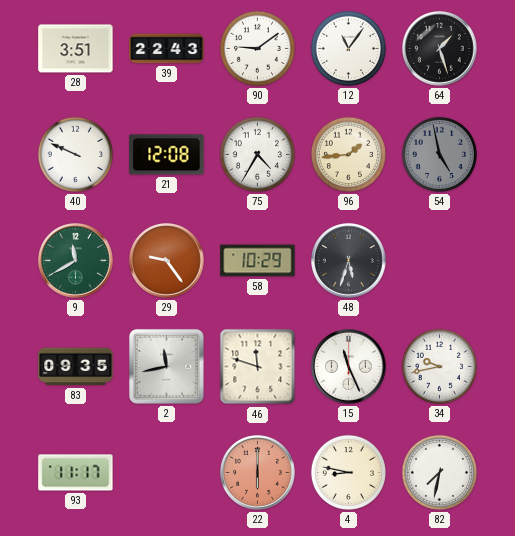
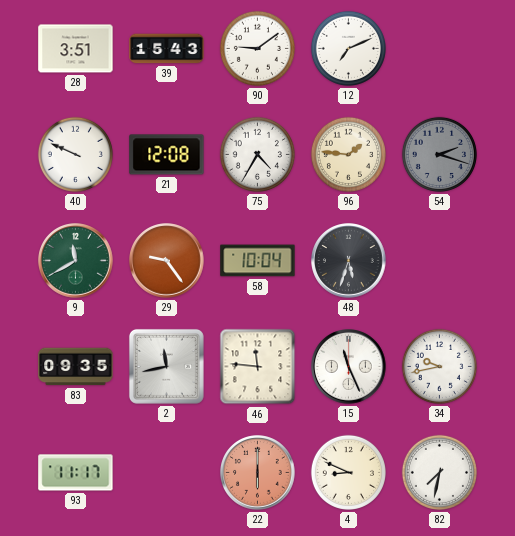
39: 22:43 -> 15:43
12: 11:06 -> 7:11
64: 1:27 -> none
96: 1:44 -> 1:46
54: 4:58 -> 2:18
58: 10:29 -> 10:04
46: 11:48 -> 11:46
4: 8:47 -> 8:49
